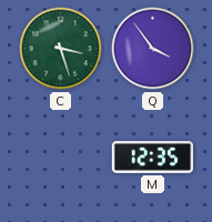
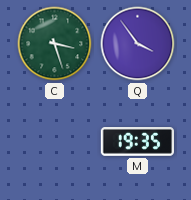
M: 12:35 -> 19:35
